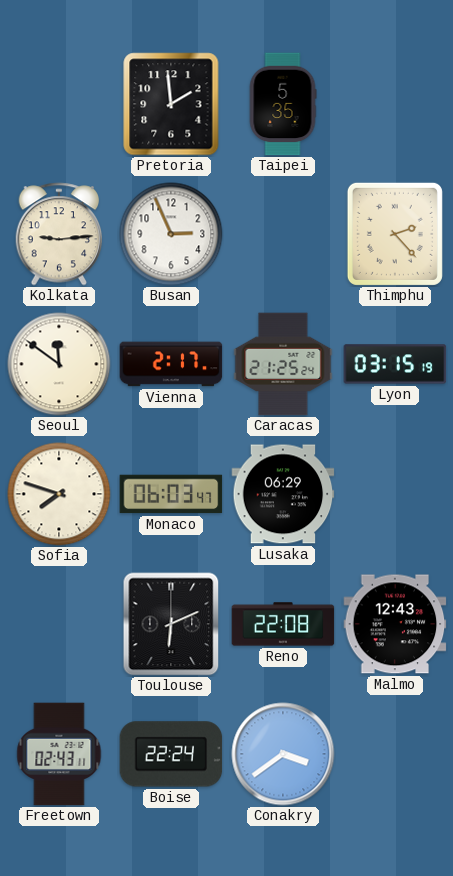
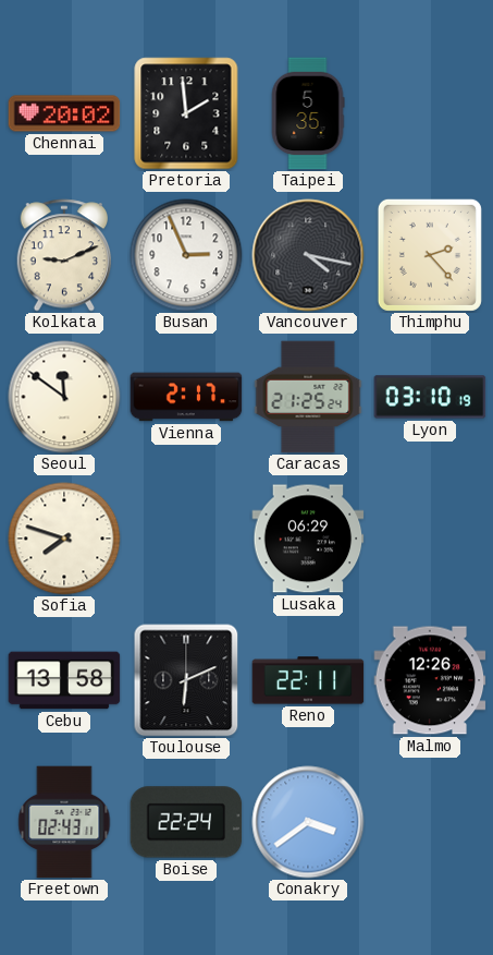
Chennai: none -> 20:02
Kolkata: 9:14 -> 9:11
Vancouver: none -> 4:17
Lyon: 03:15 -> 03:10
Monaco: 06:03 -> none
Cebu: none -> 13:58
Reno: 22:08 -> 22:11
Malmo: 12:43 -> 12:26
